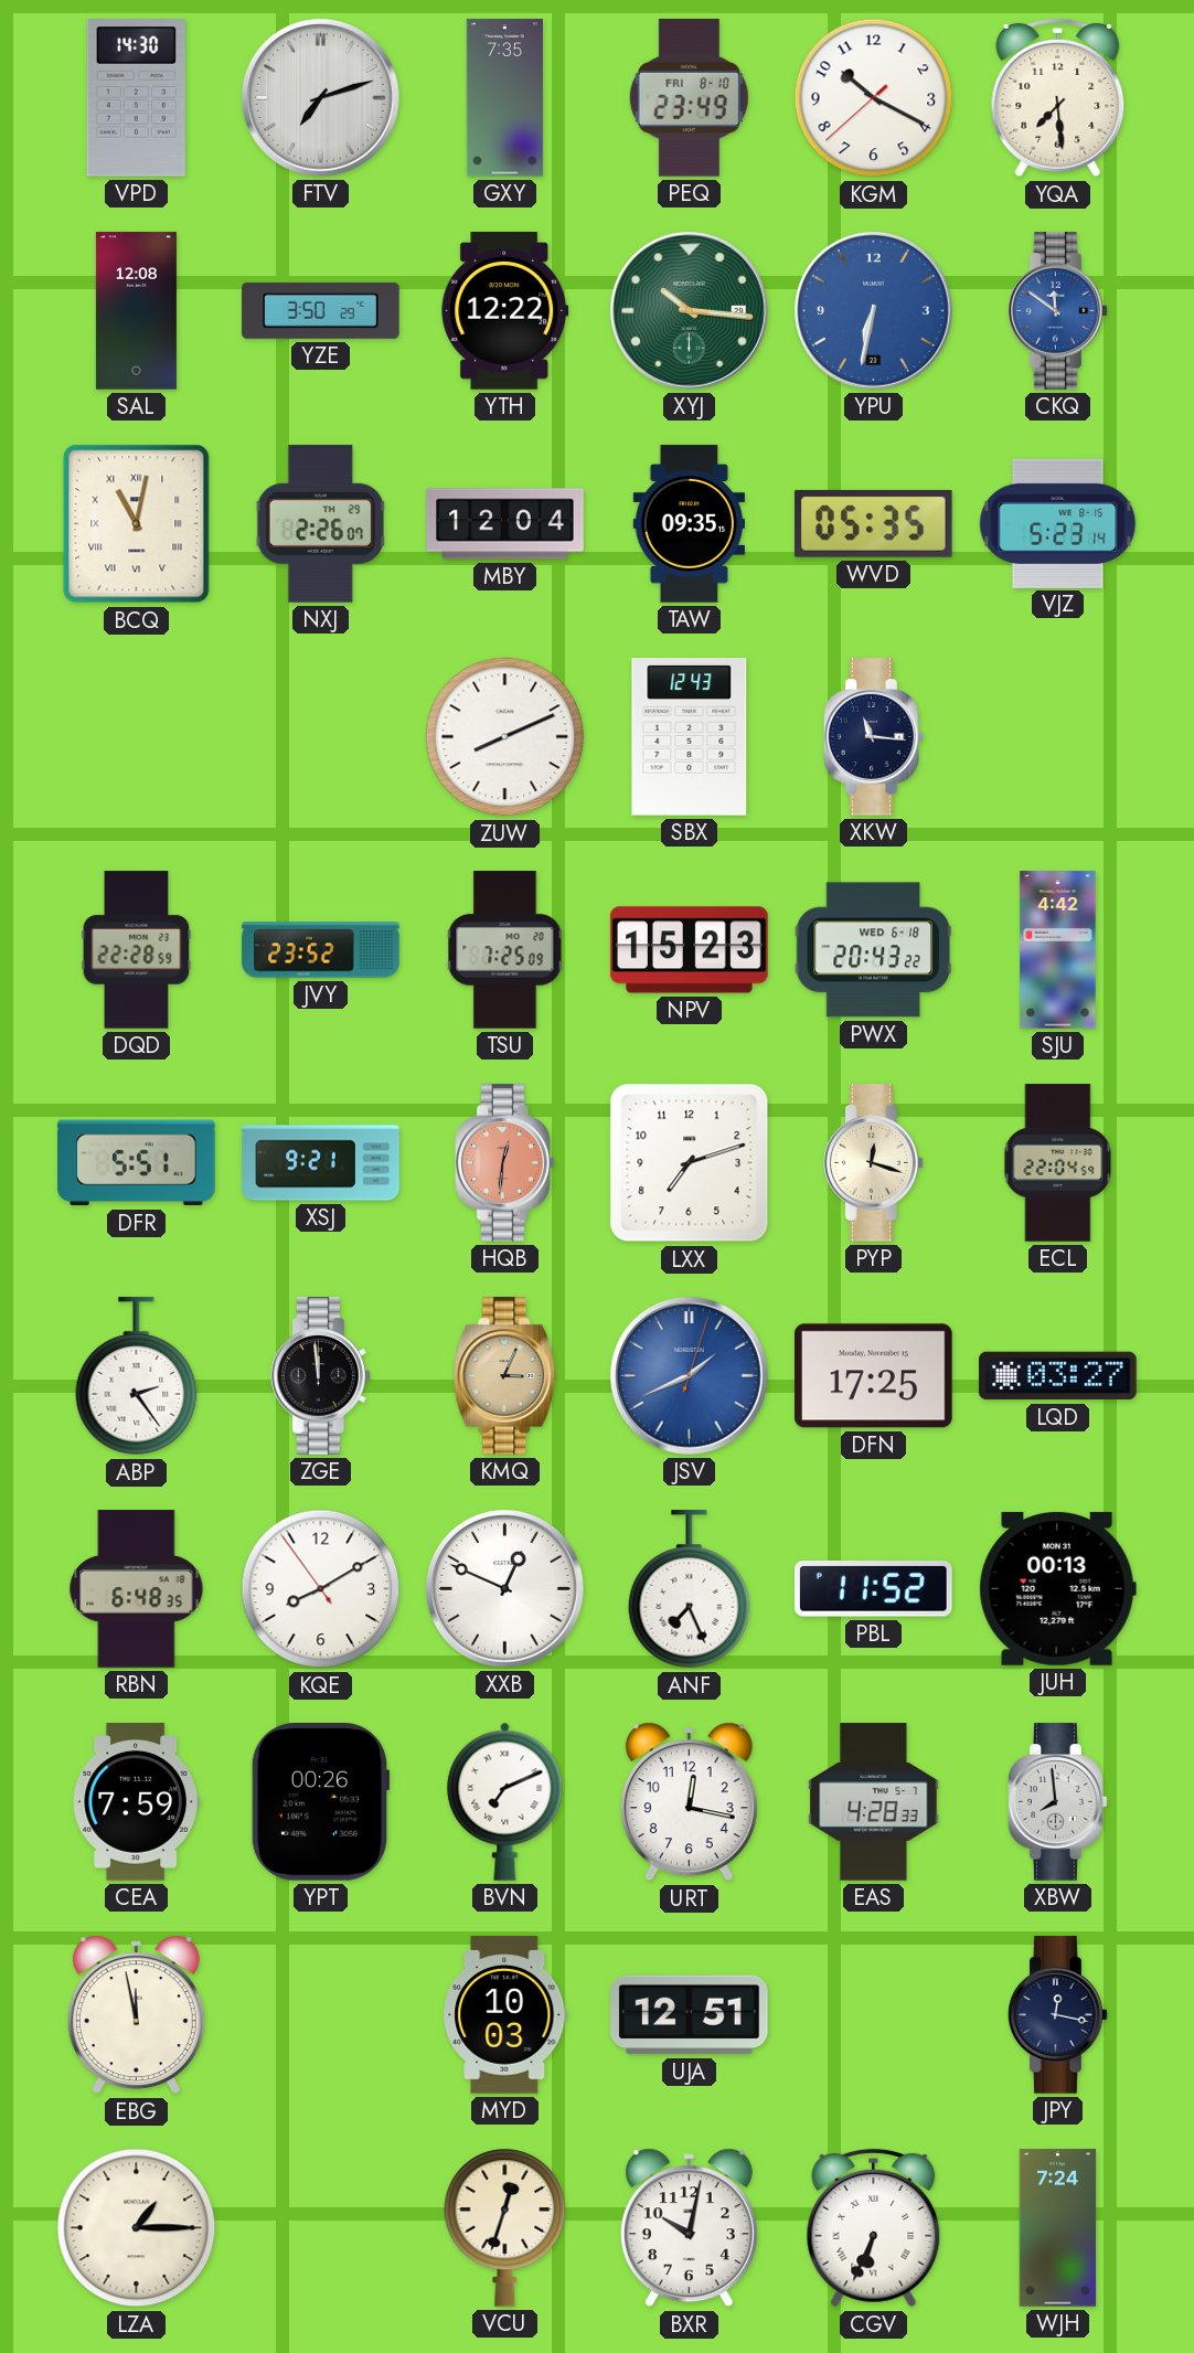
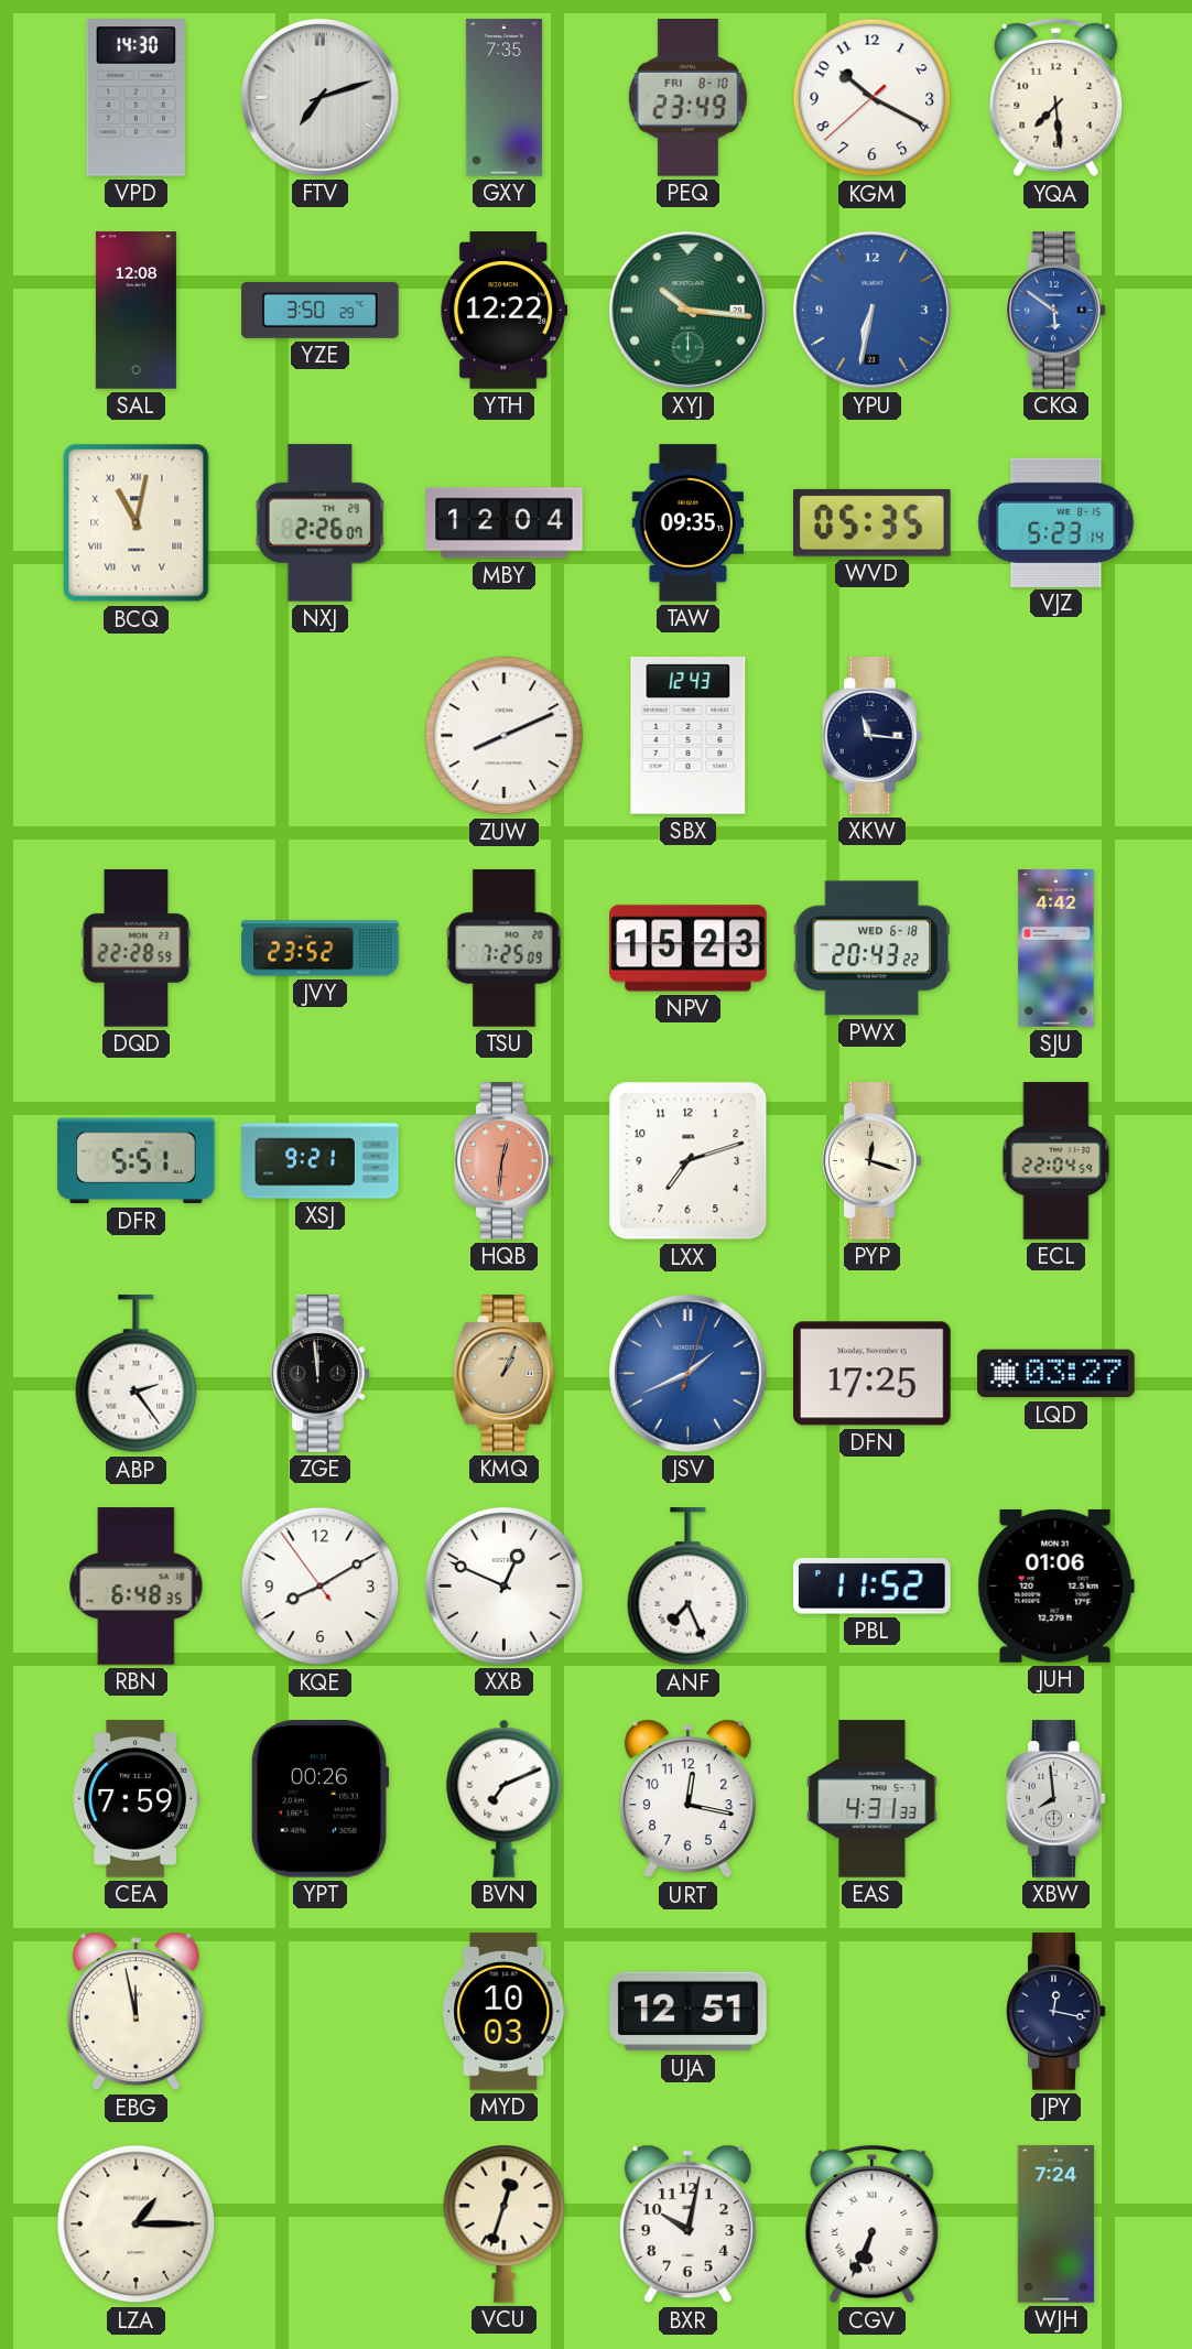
CKQ: 11:51 -> 5:51
KMQ: 3:04 -> 1:04
JUH: 00:13 -> 01:06
EAS: 4:28 -> 4:31
